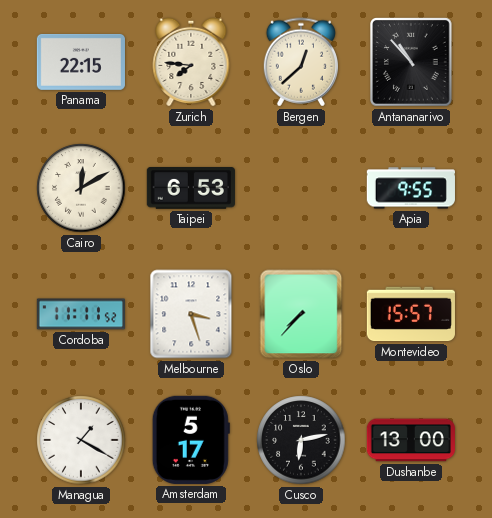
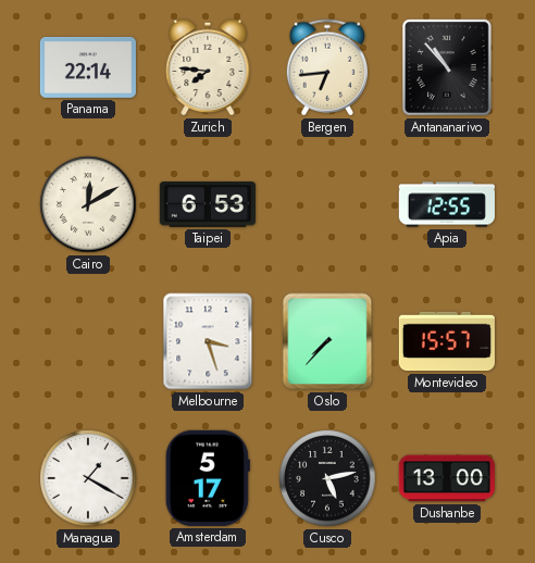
Panama: 22:15 -> 22:14
Bergen: 12:38 -> 6:44
Apia: 9:55 -> 12:55
Cordoba: 11:11 -> none
Cusco: 6:13 -> 5:13
